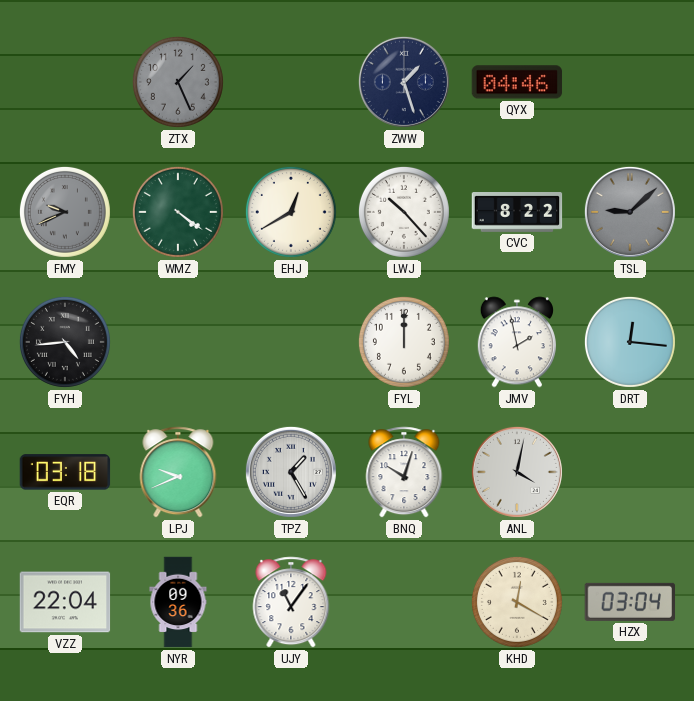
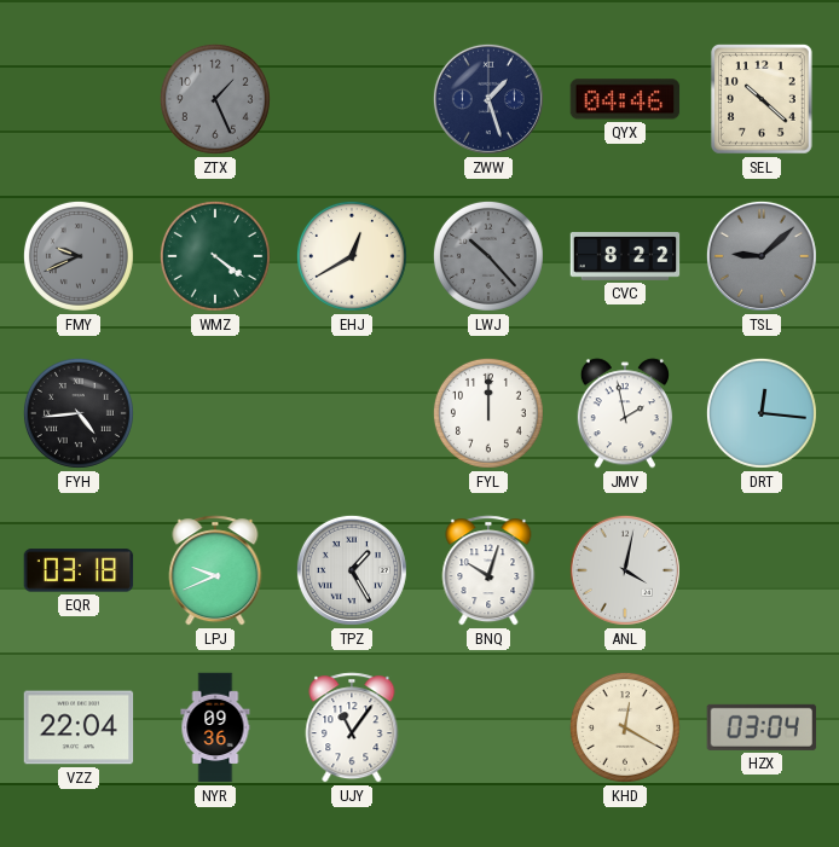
SEL: none -> 10:22
LWJ dial: white -> grey
